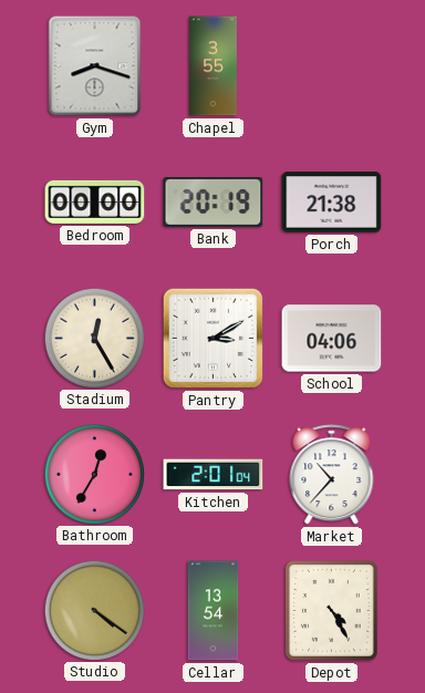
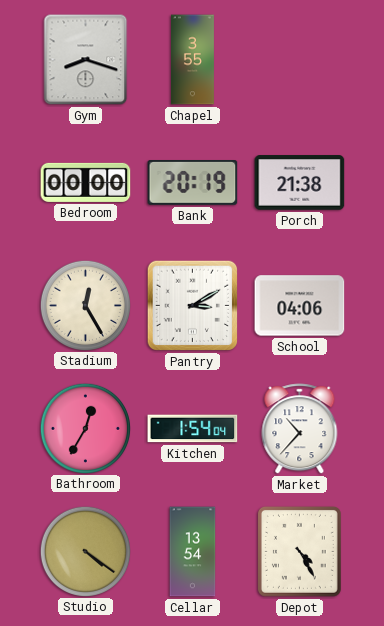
Kitchen: 2:01 -> 1:54
